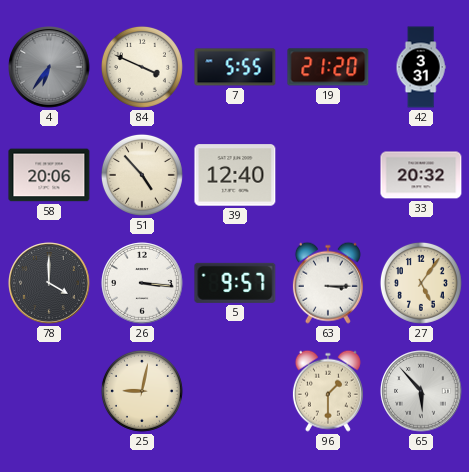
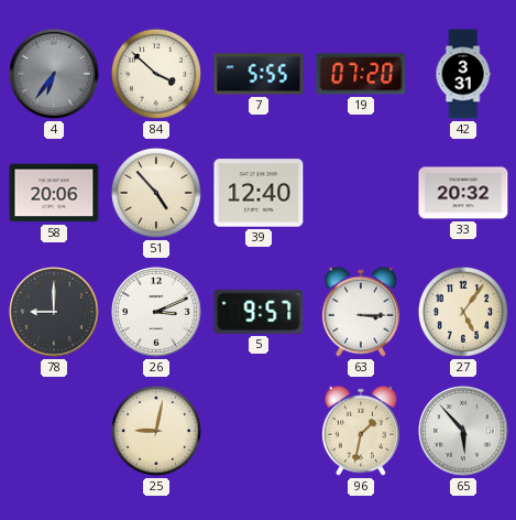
84: 3:49 -> 3:52
19: 21:20 -> 07:20
78: 4:00 -> 9:00
26: 3:16 -> 3:11
96: 1:30 -> 1:32
